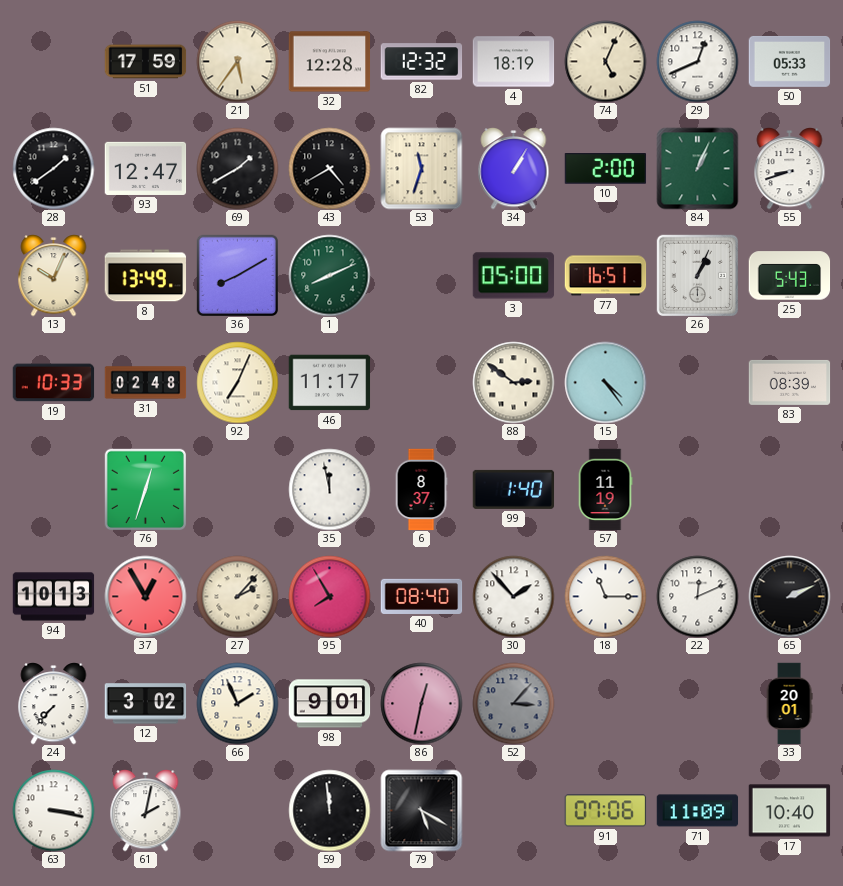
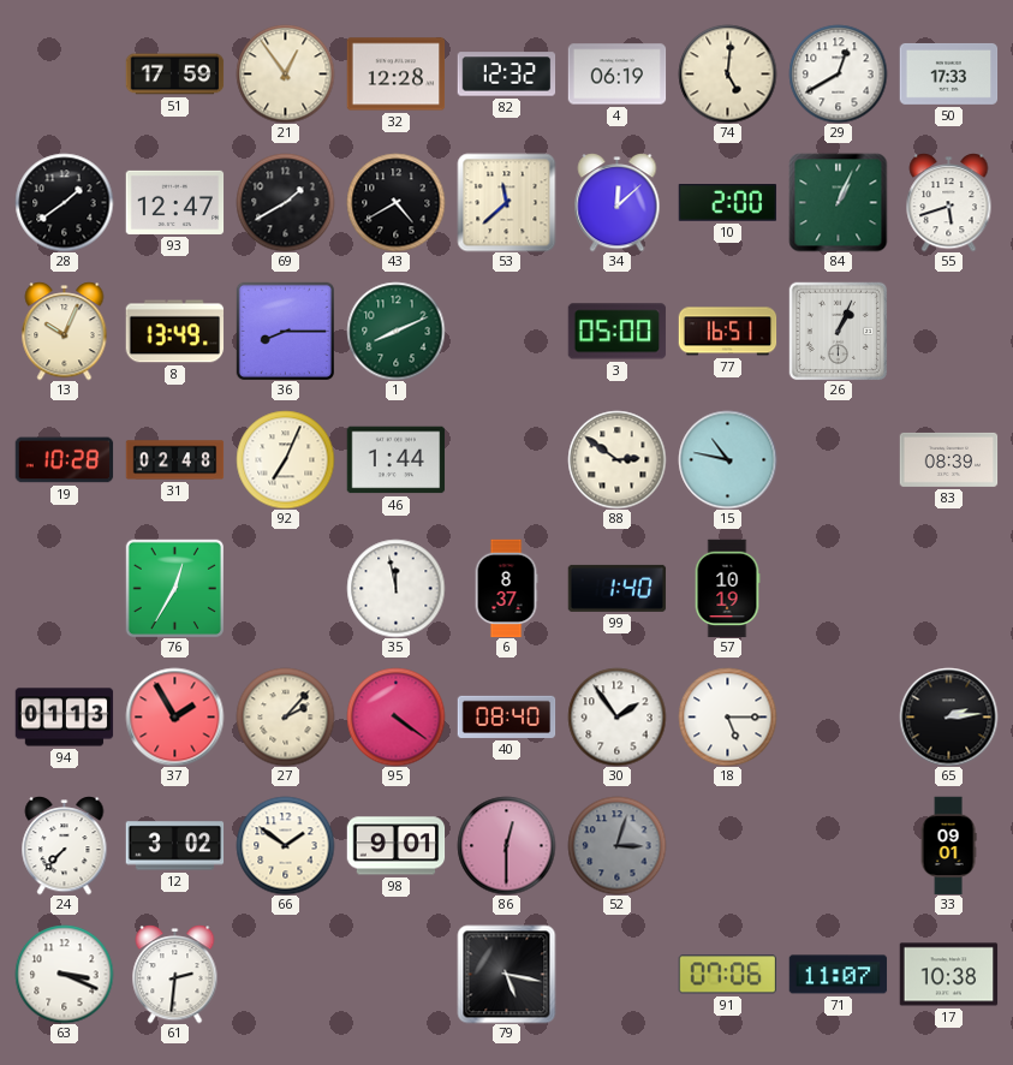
21: 5:36 -> 12:54
4: 18:19 -> 06:19
74: 5:04 -> 5:01
29: 12:41 -> 12:40
50: 05:33 -> 17:33
53: 11:33 -> 11:38
34: 1:05 -> 12:08
55: 8:42 -> 5:42
36: 8:10 -> 8:15
25: 5:43 -> none
19: 10:33 -> 10:28
46: 11:17 -> 1:44
15: 4:24 -> 10:47
76: 12:33 -> 12:35
57: 11:19 -> 10:19
94: 10:13 -> 01:13
37: 12:55 -> 1:55
95: 7:55 -> 4:21
30: 1:53 -> 1:54
18: 11:15 -> 5:15
22: 12:11 -> none
65: 2:11 -> 2:14
66: 1:56 -> 1:51
86: 12:32 -> 12:30
52: 3:07 -> 3:03
33: 20:01 -> 09:01
63: 3:17 -> 3:19
61: 2:02 -> 2:31
59: 11:59 -> none
79: 5:20 -> 5:17
71: 11:09 -> 11:07
17: 10:40 -> 10:38
